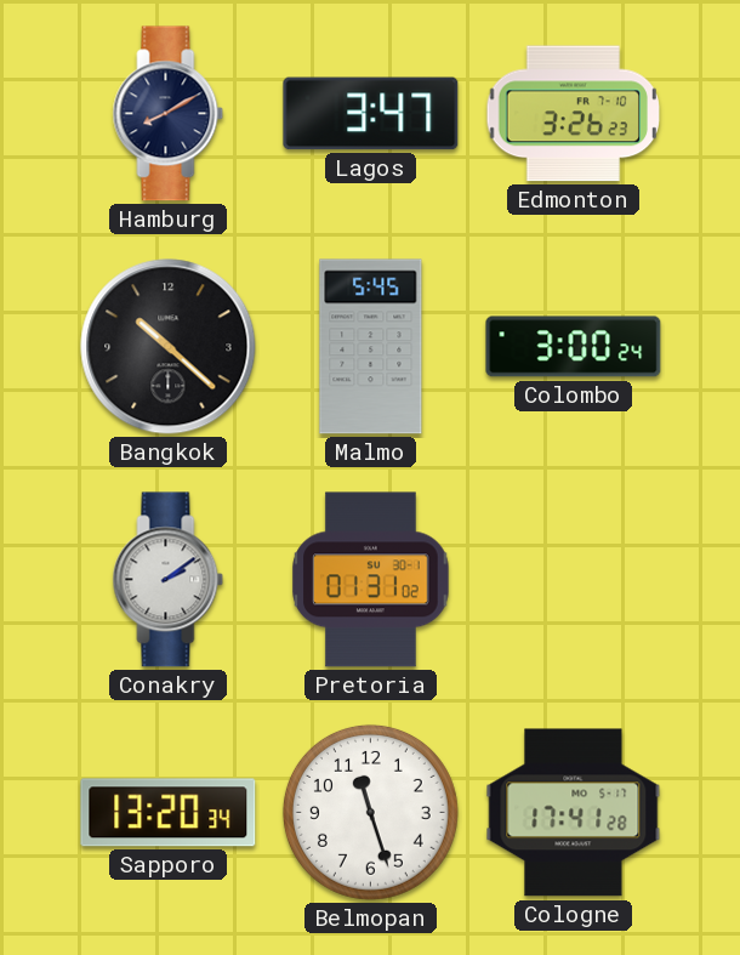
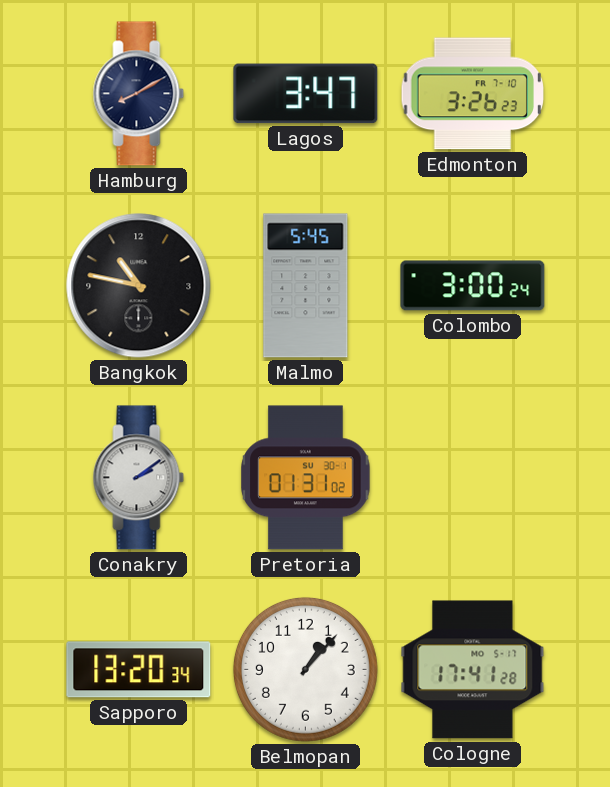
Bangkok: 10:22 -> 10:47
Belmopan: 11:27 -> 1:07
